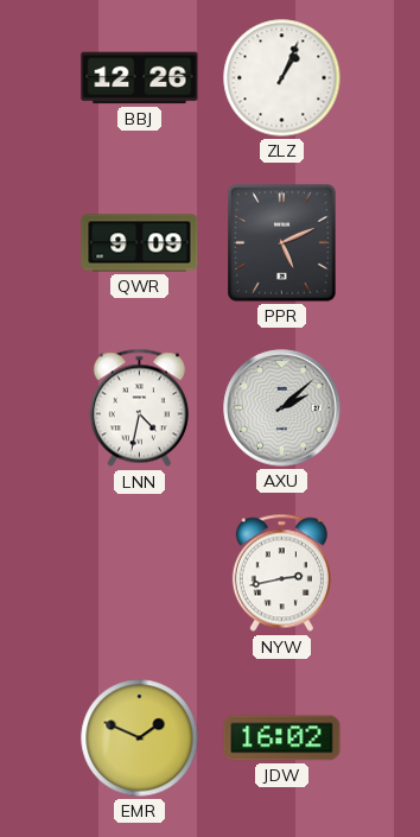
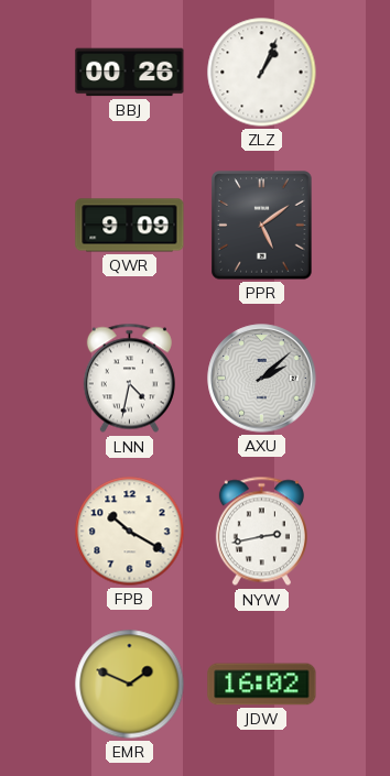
BBJ: 12:26 -> 00:26
PPR: 5:11 -> 5:09
FPB: none -> 10:20
